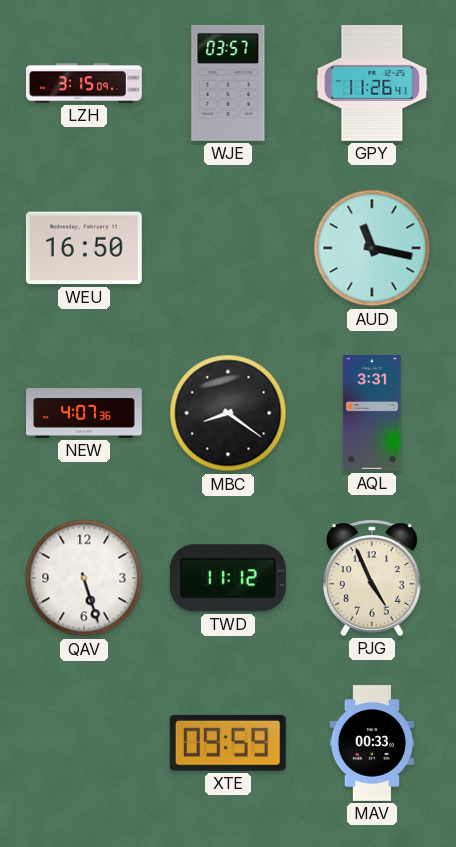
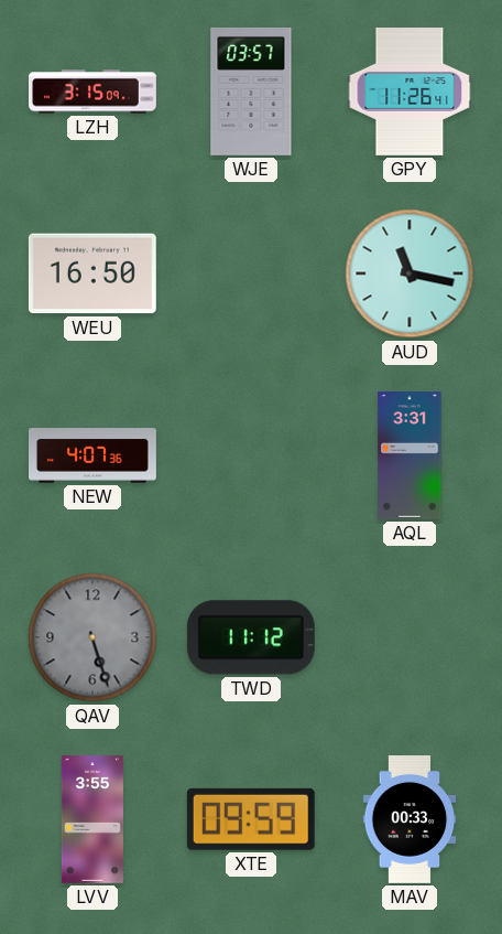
MBC: 8:21 -> none
QAV dial: white -> grey
PJG: 4:56 -> none
LVV: none -> 3:55
